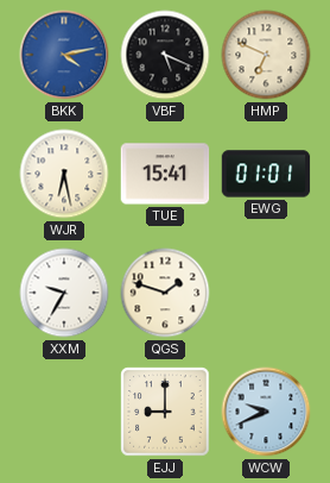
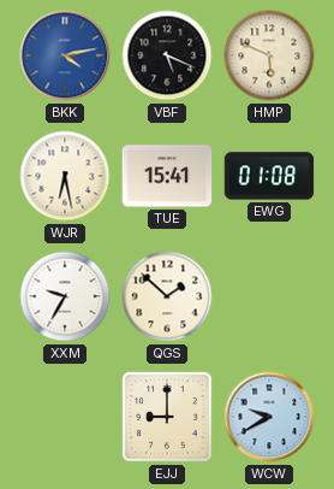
HMP: 6:49 -> 5:49
EWG: 01:01 -> 01:08
QGS: 1:48 -> 1:52
WCW: 9:41 -> 9:40
